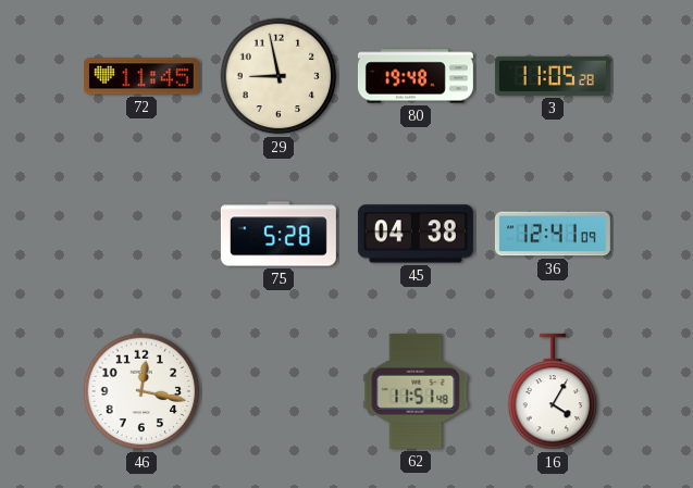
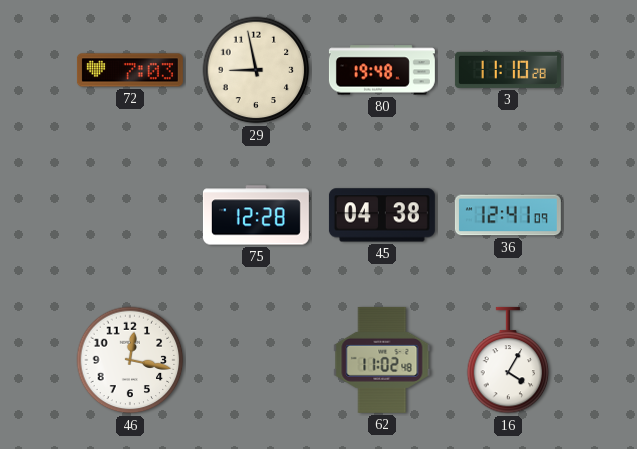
72: 11:45 -> 7:03
3: 11:05 -> 11:10
75: 5:28 -> 12:28
62: 11:51 -> 11:02
